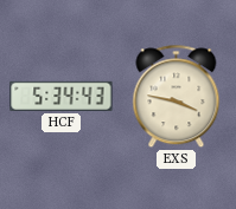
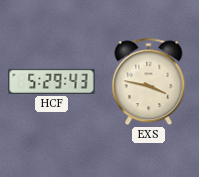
HCF: 5:34 -> 5:29
